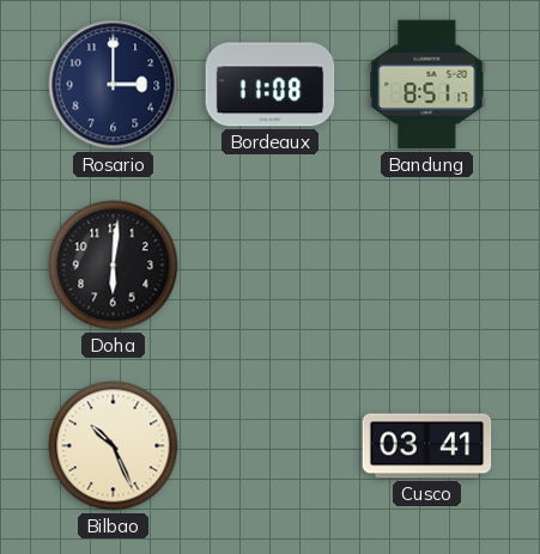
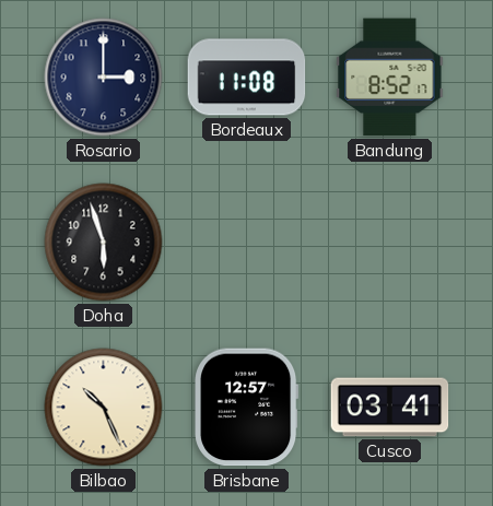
Bandung: 8:51 -> 8:52
Doha: 6:01 -> 5:57
Brisbane: none -> 12:57
